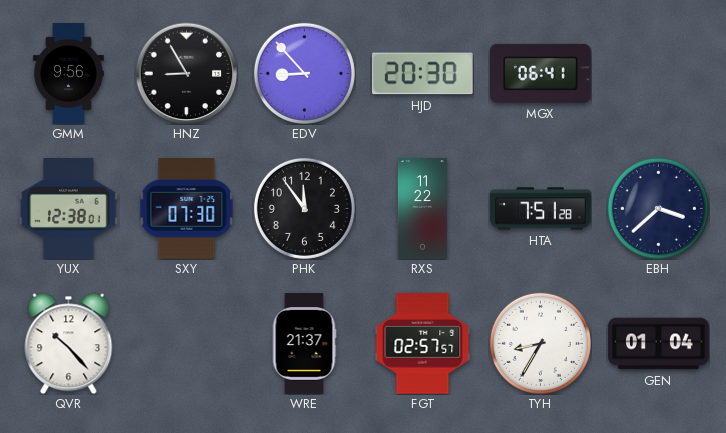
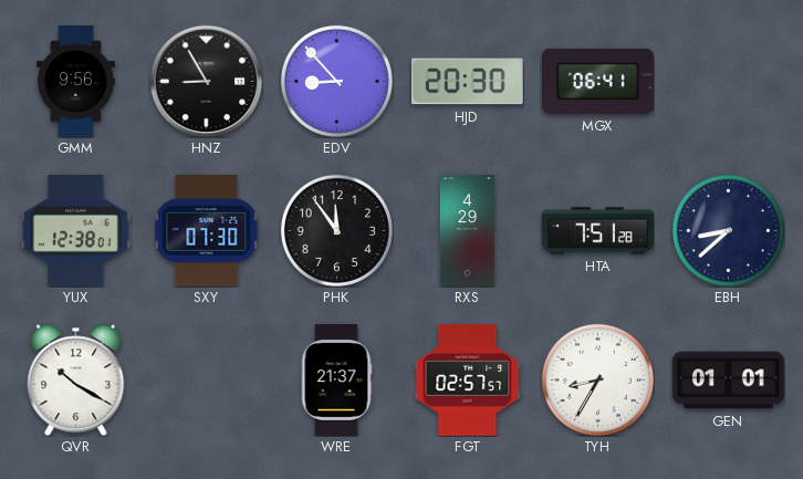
RXS: 11:22 -> 4:29
EBH: 3:38 -> 8:38
QVR: 10:23 -> 10:20
GEN: 01:04 -> 01:01
